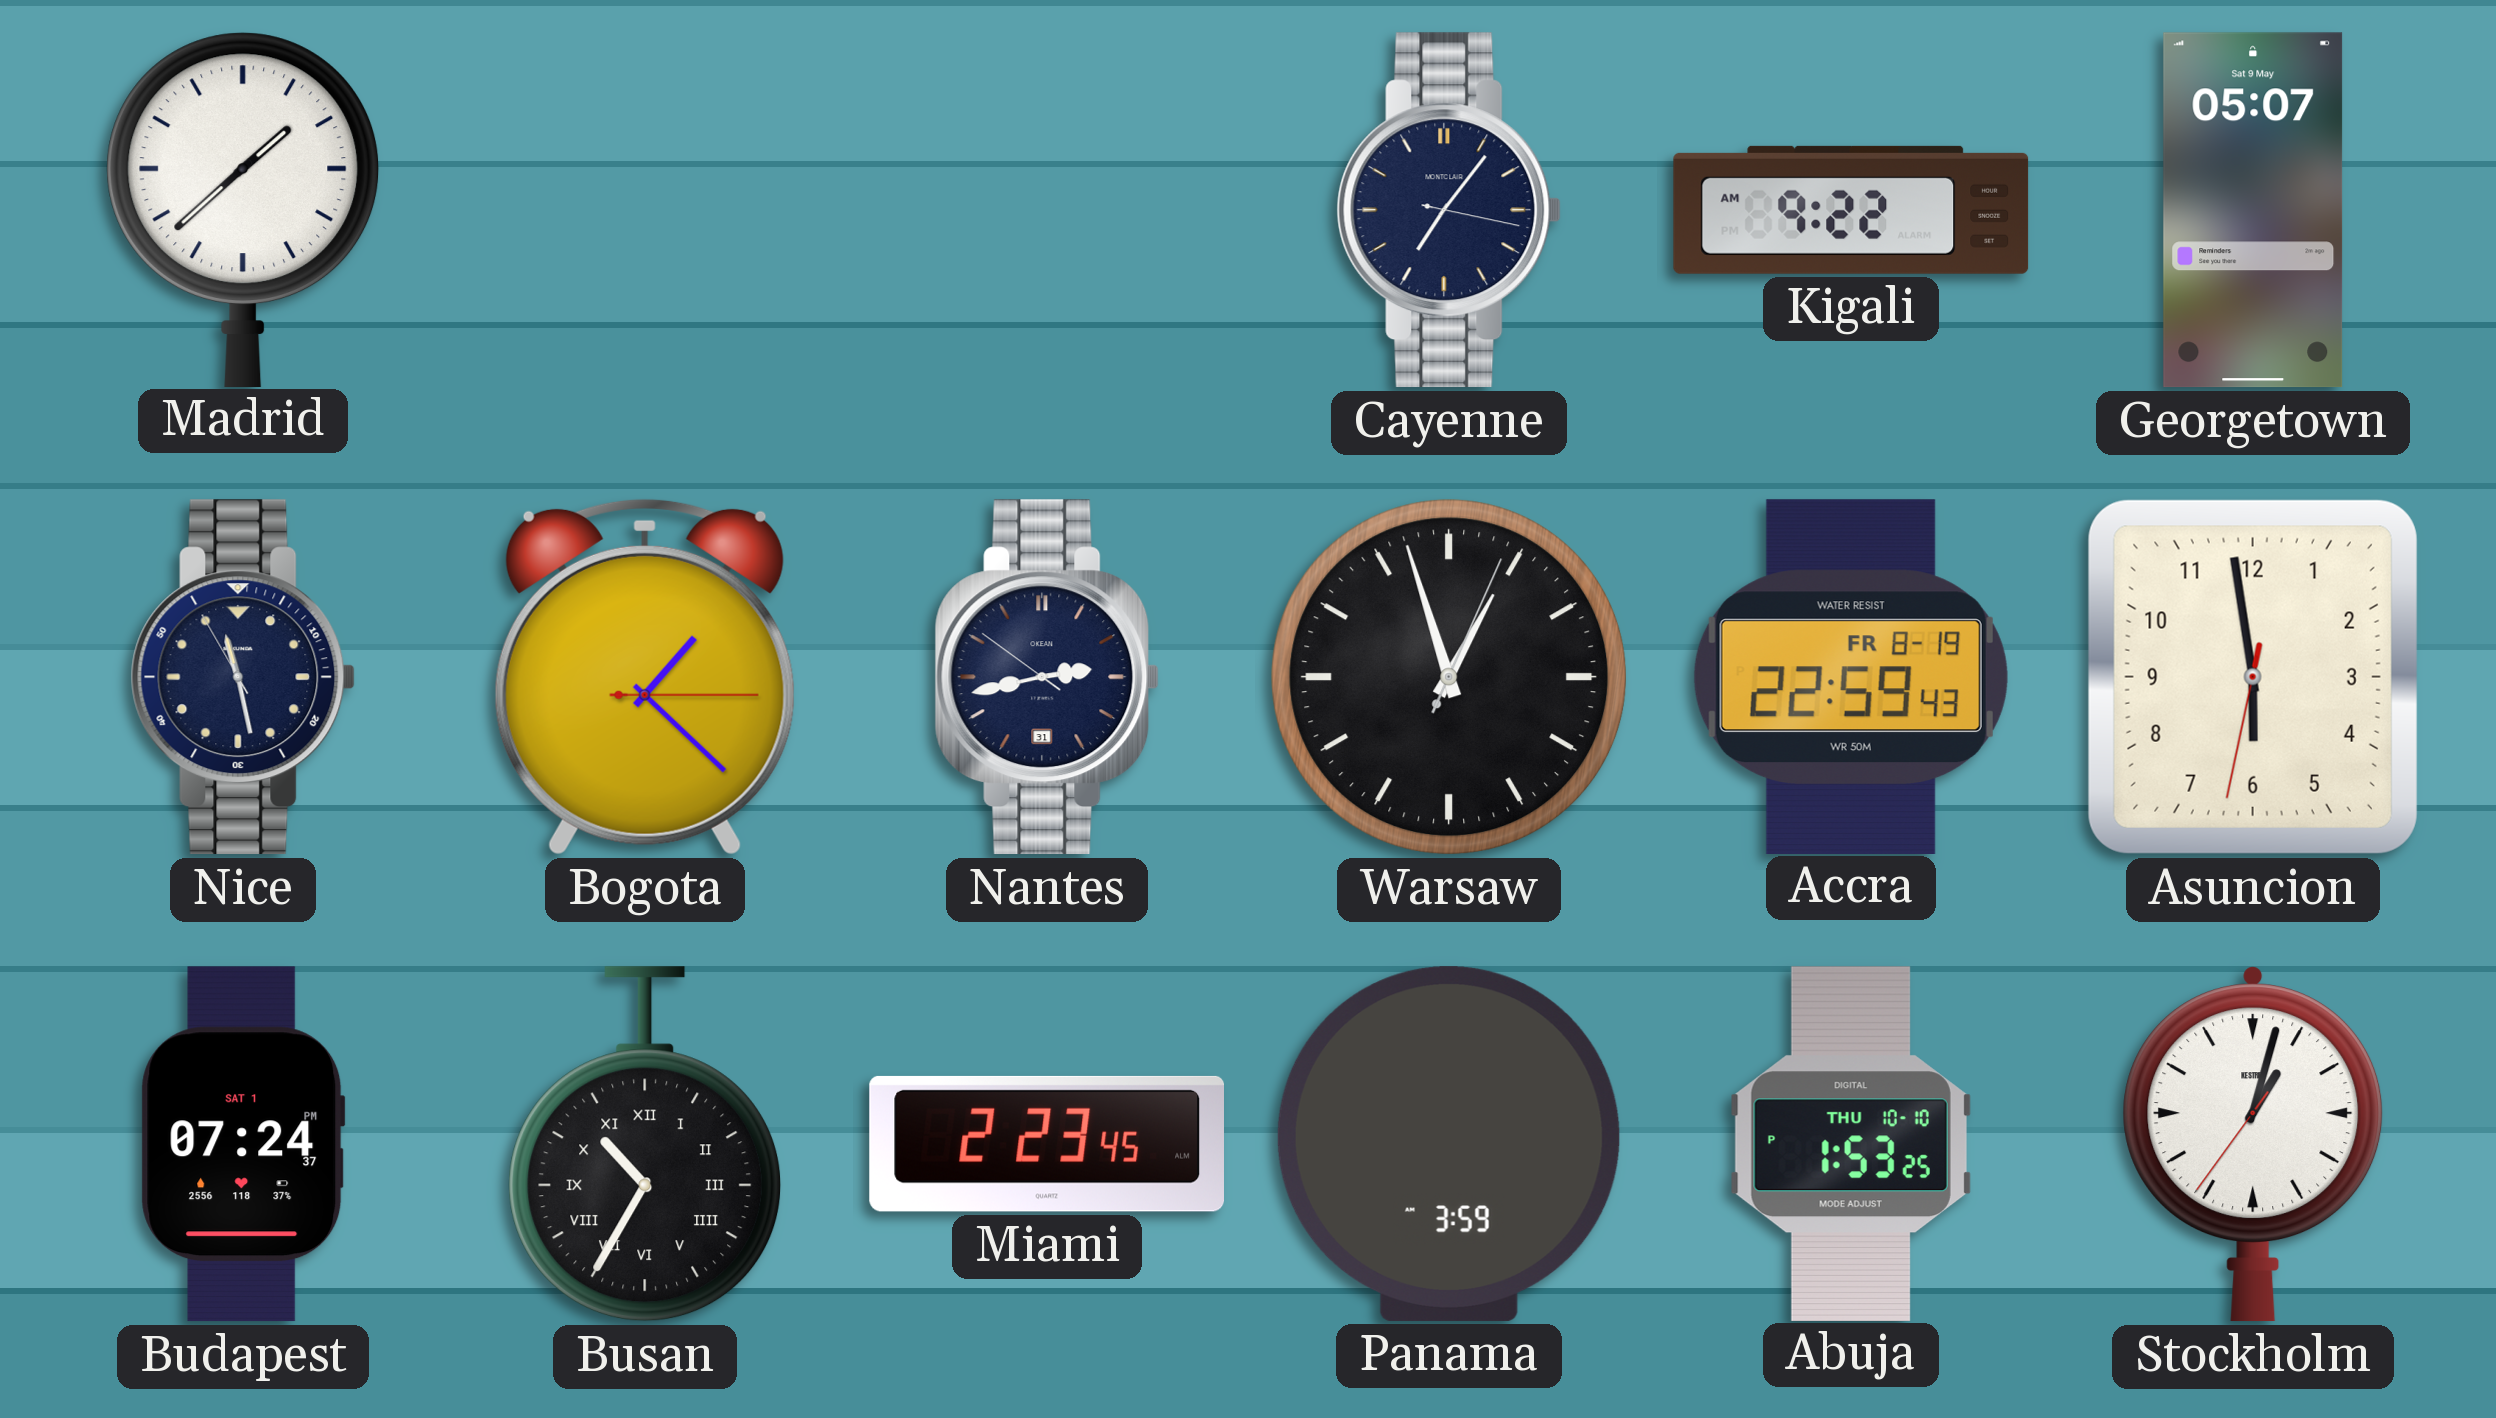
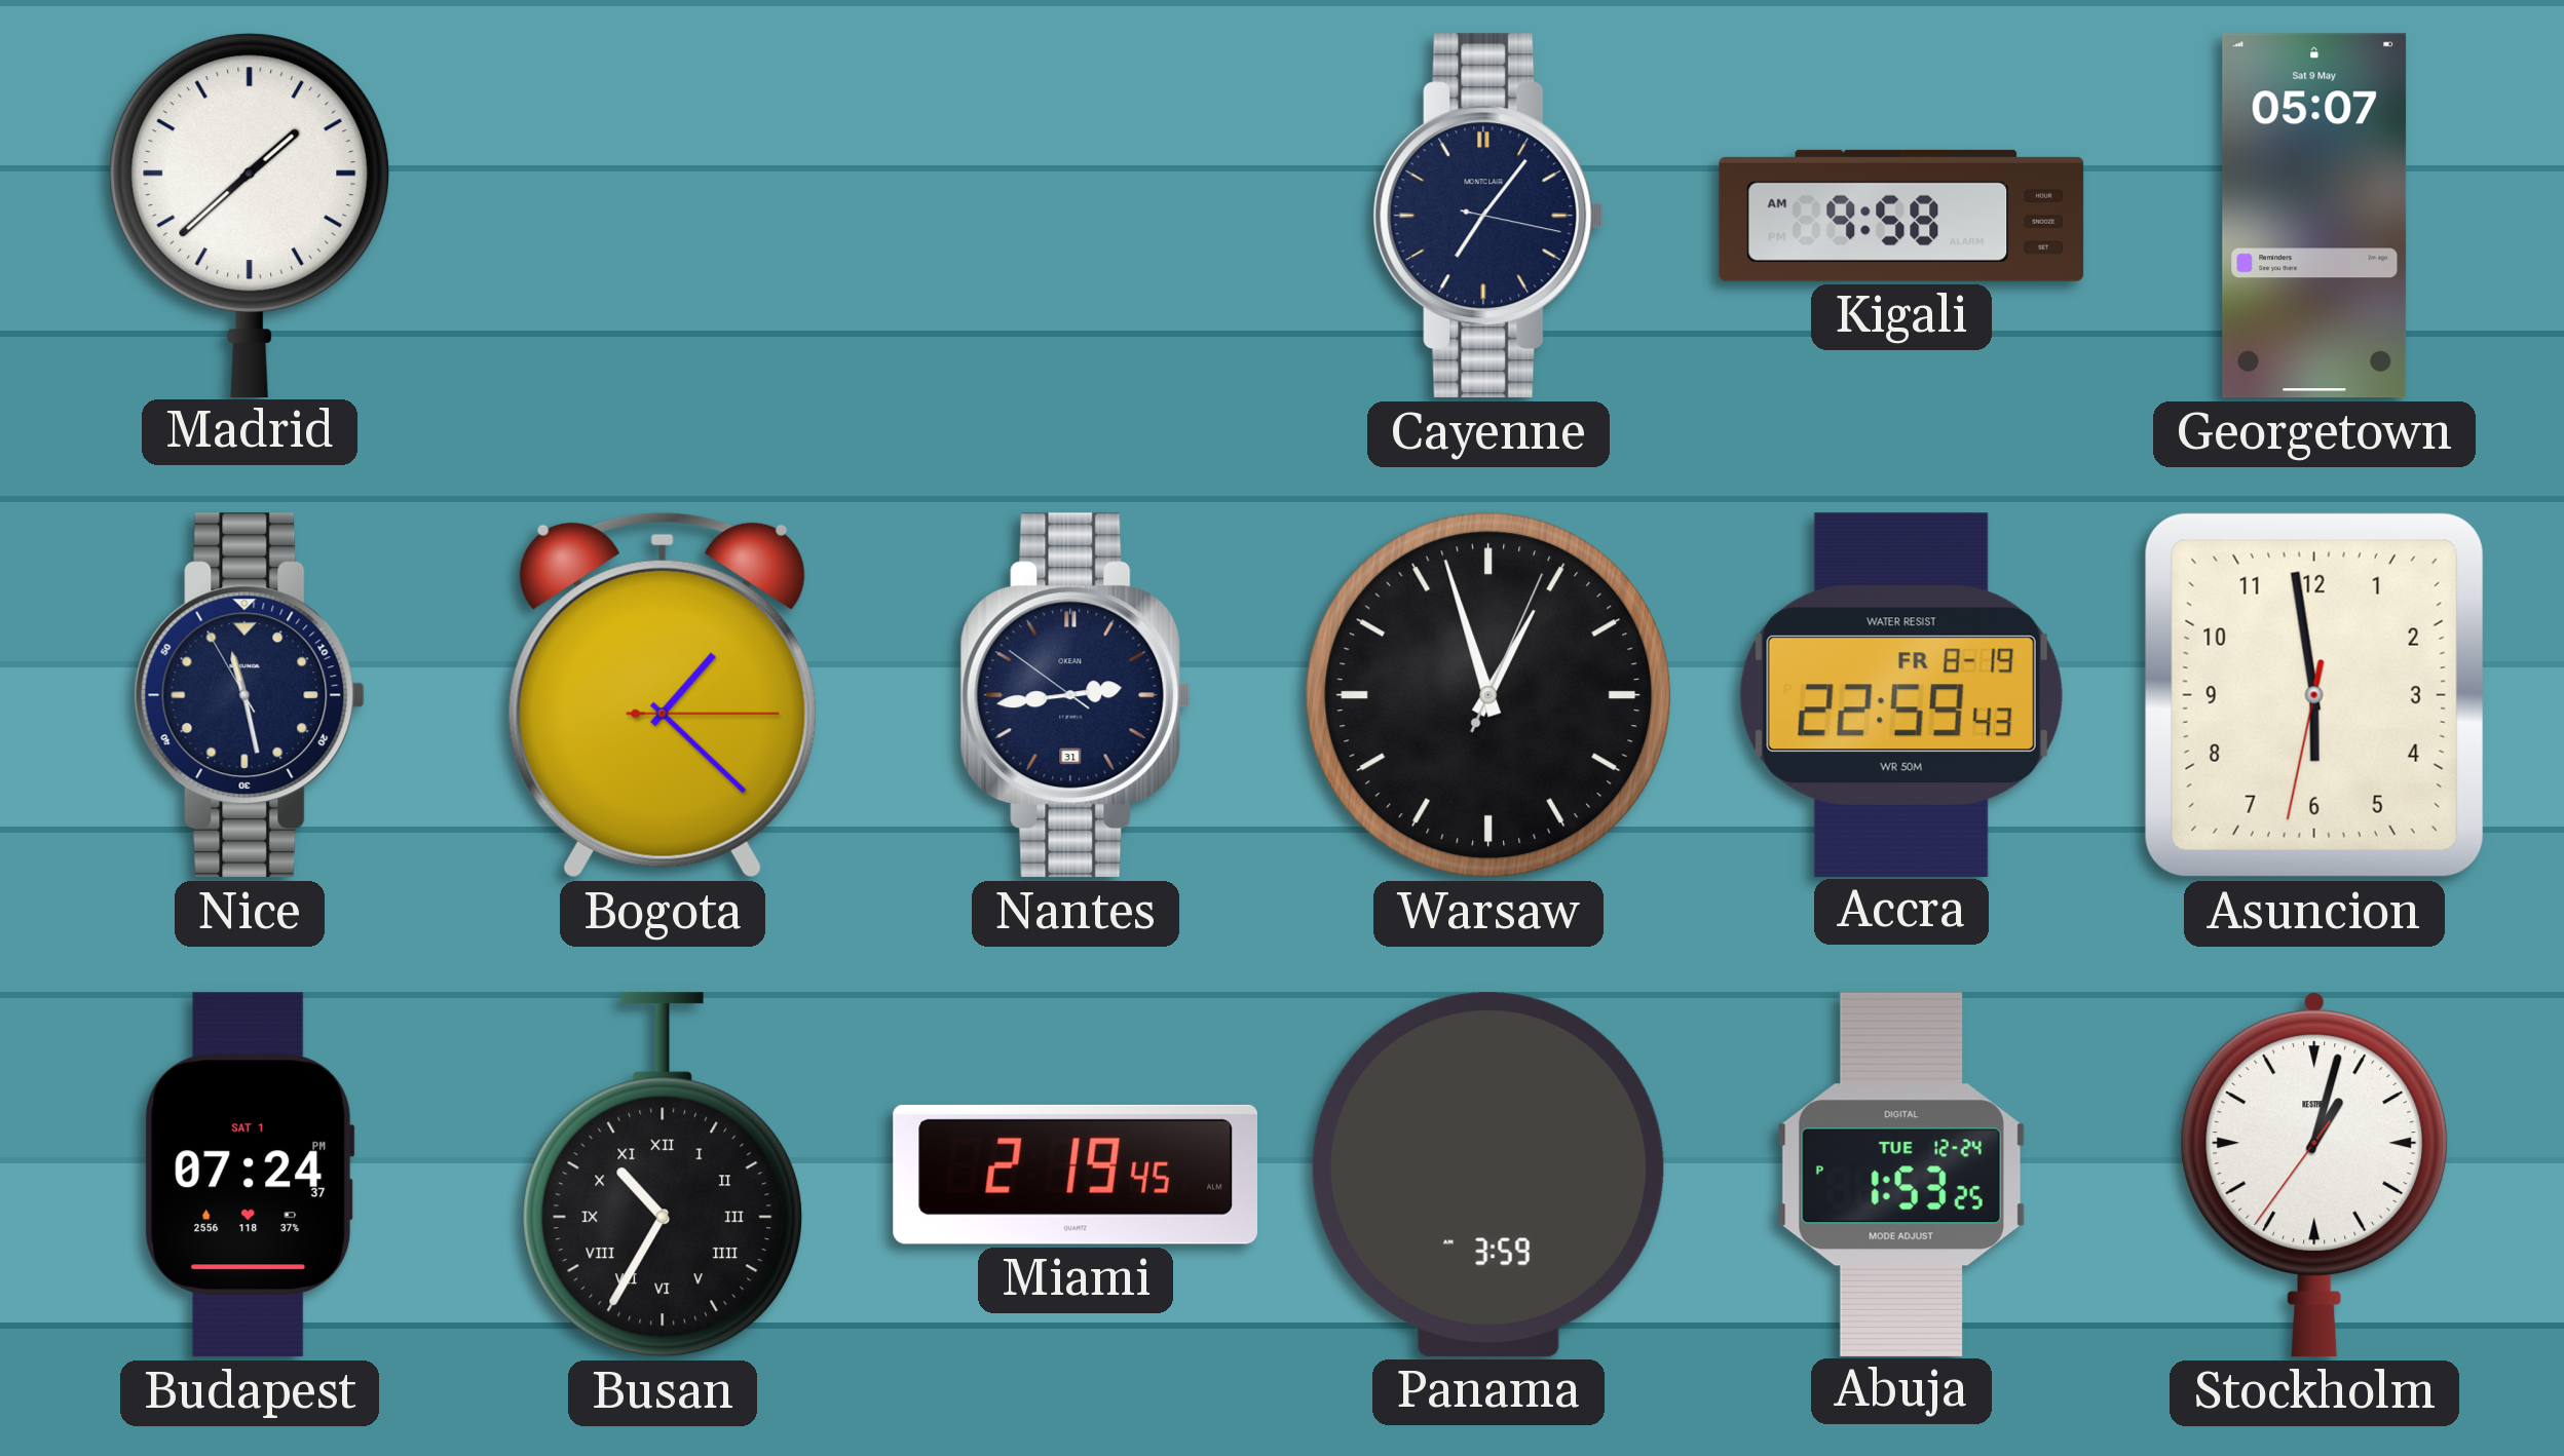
Kigali: 9:22 -> 9:58
Nantes: 2:42 -> 2:43
Miami: 2:23 -> 2:19
Abuja date: THU 10-10 -> TUE 12-24
